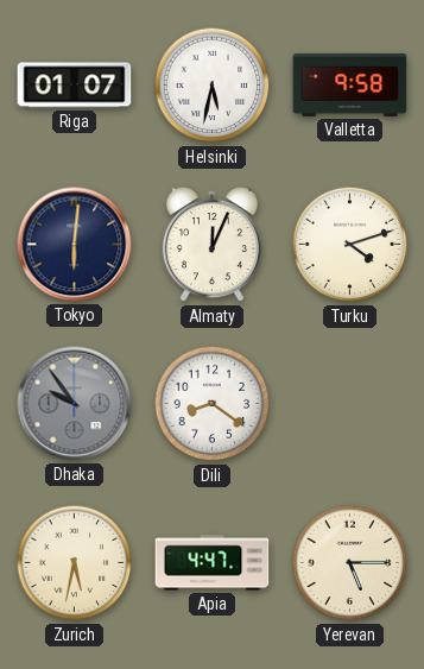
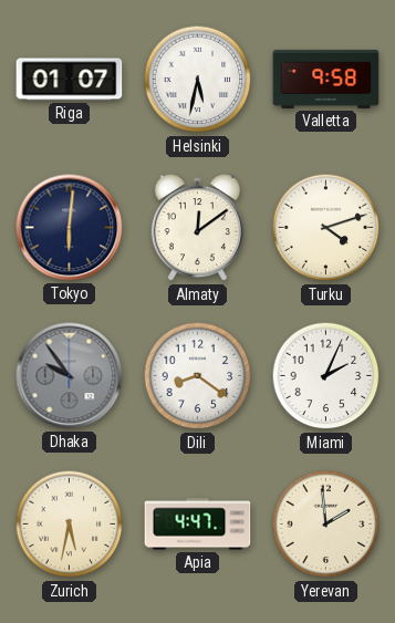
Almaty: 12:04 -> 12:09
Miami: none -> 2:04
Yerevan: 5:15 -> 1:59
